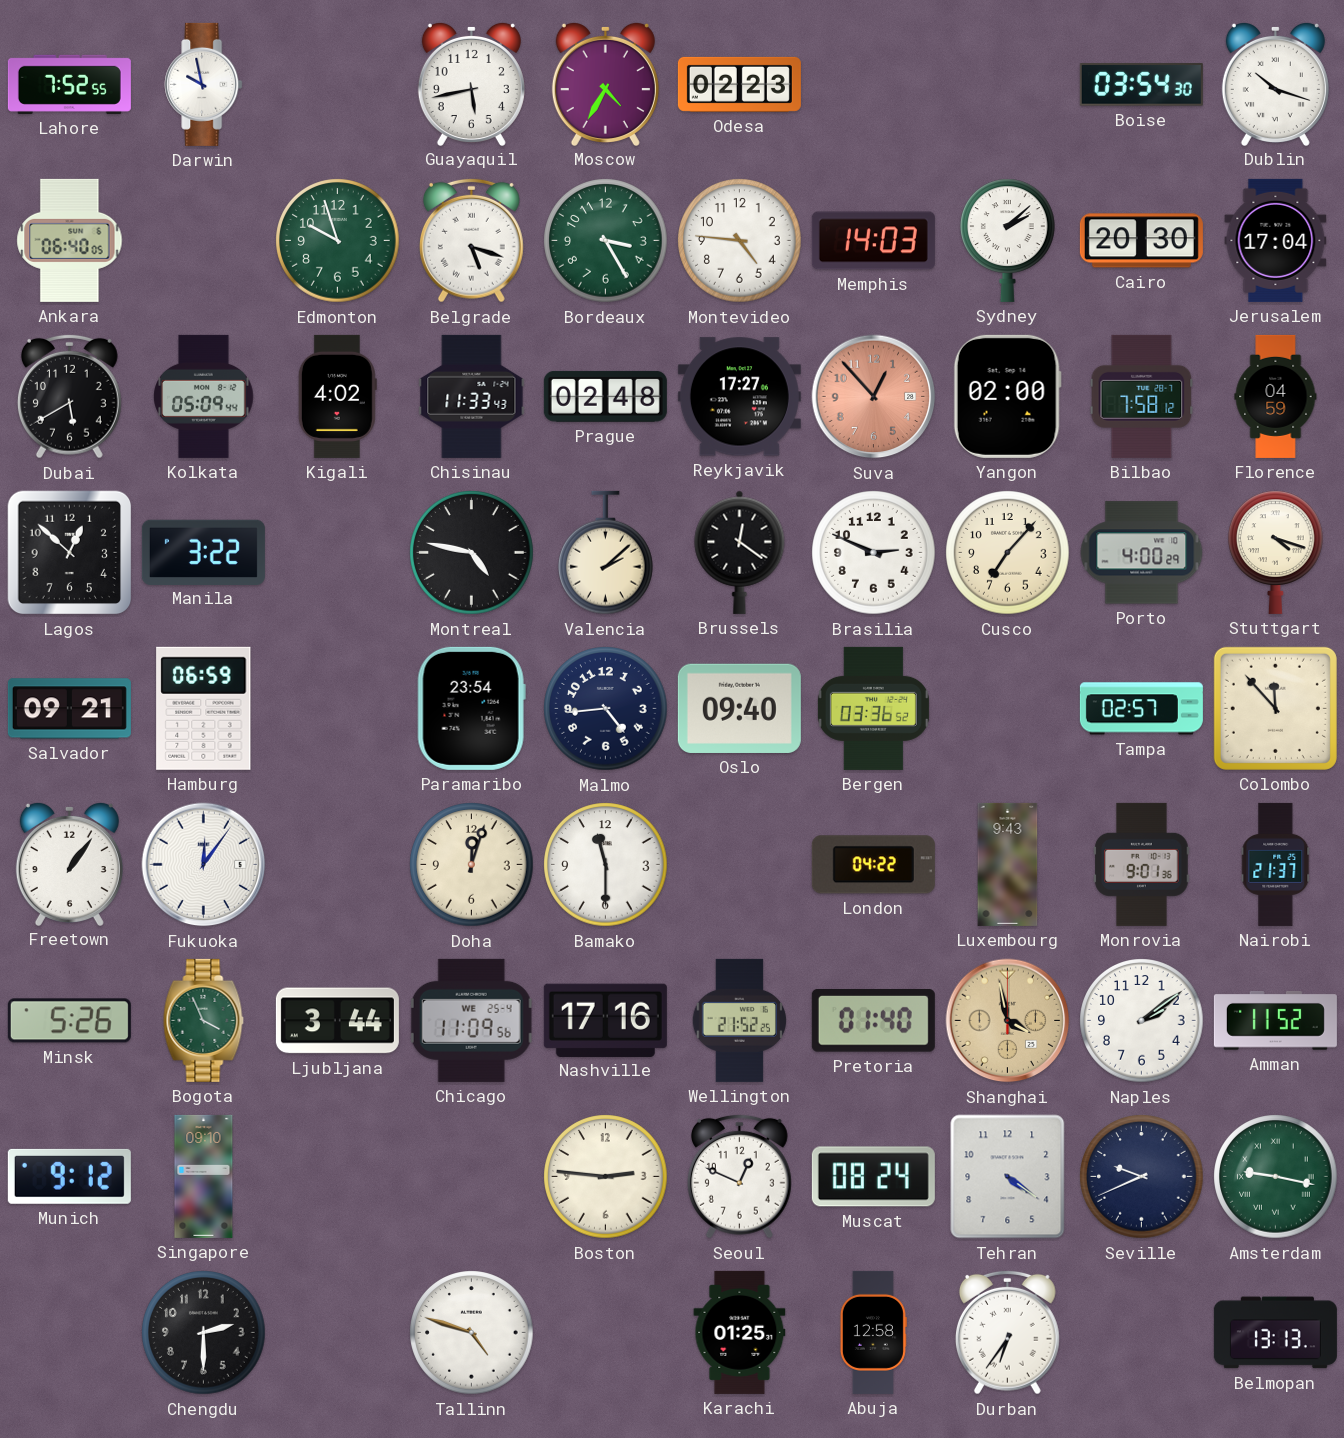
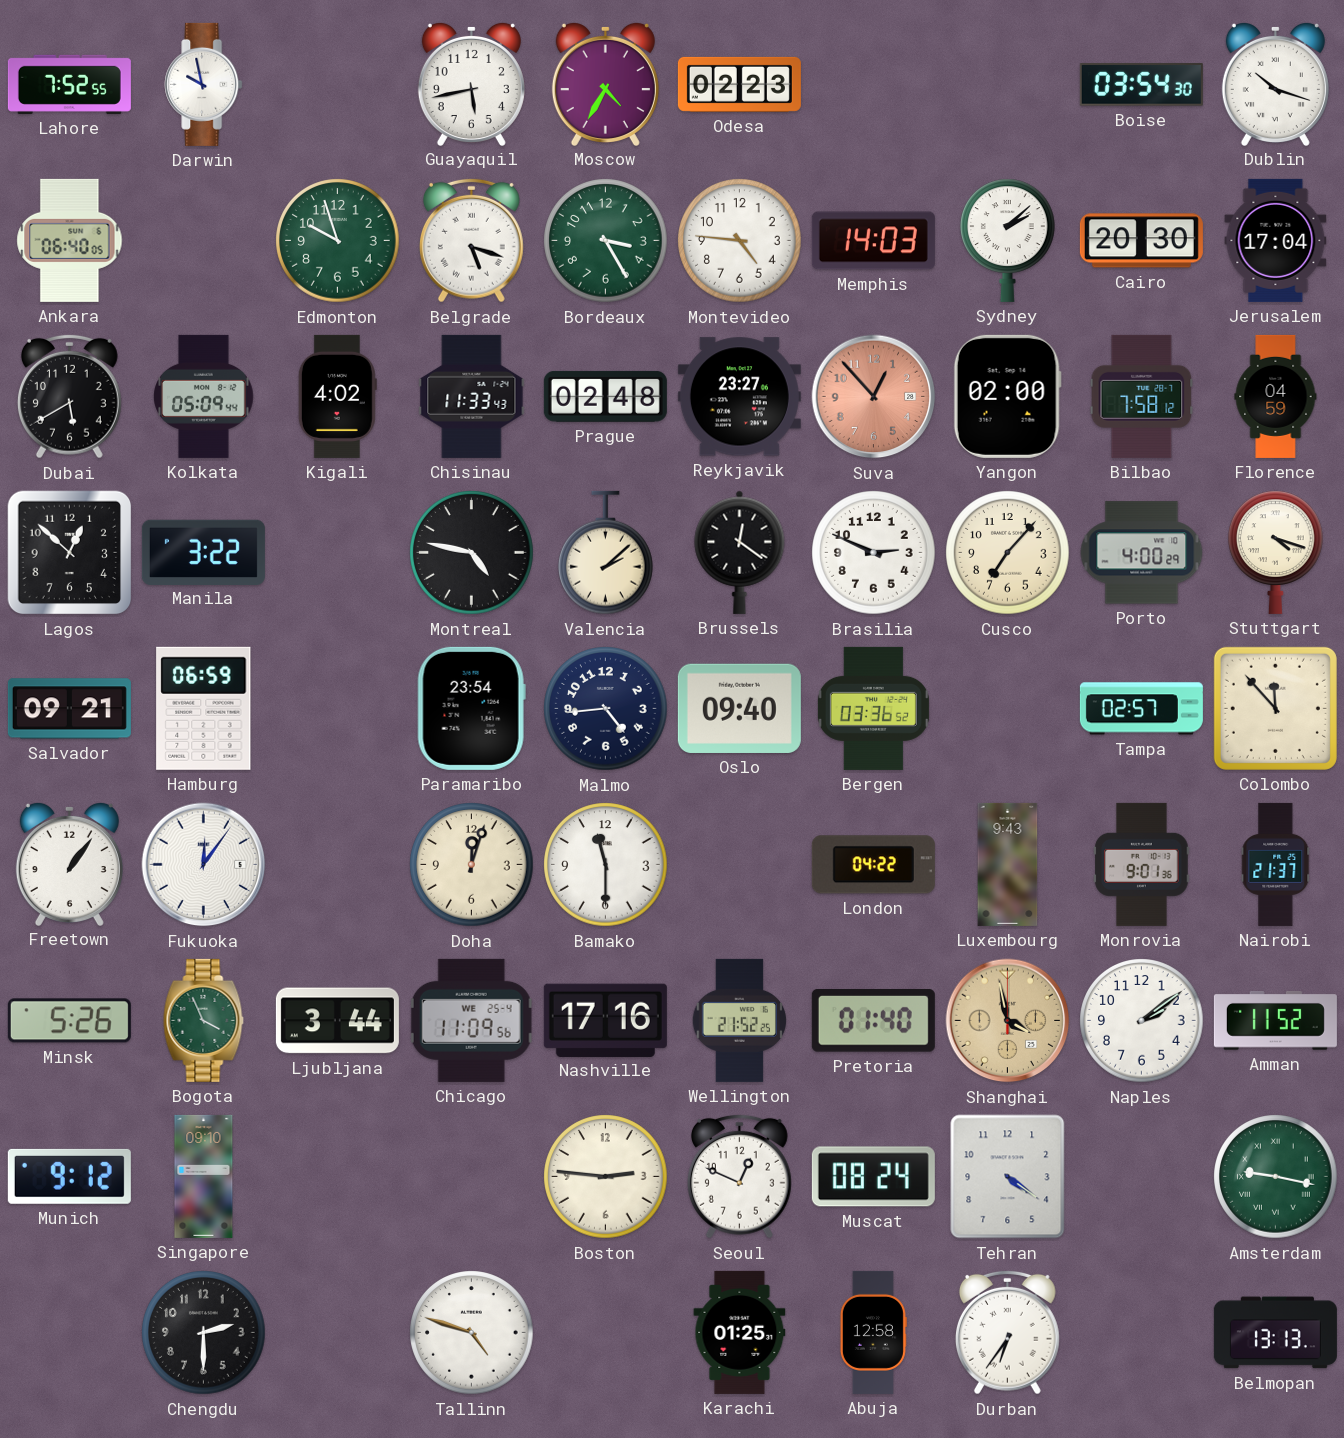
Reykjavik: 17:27 -> 23:27
Seville: 9:41 -> none
